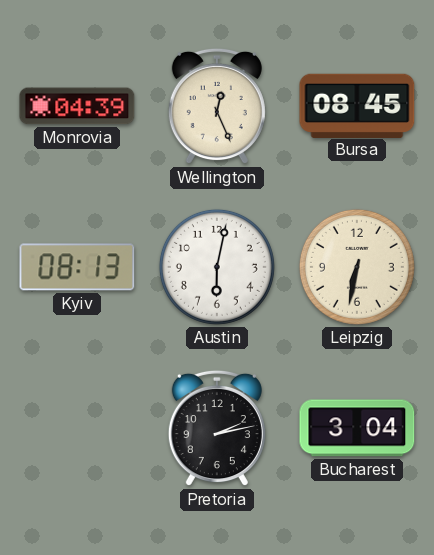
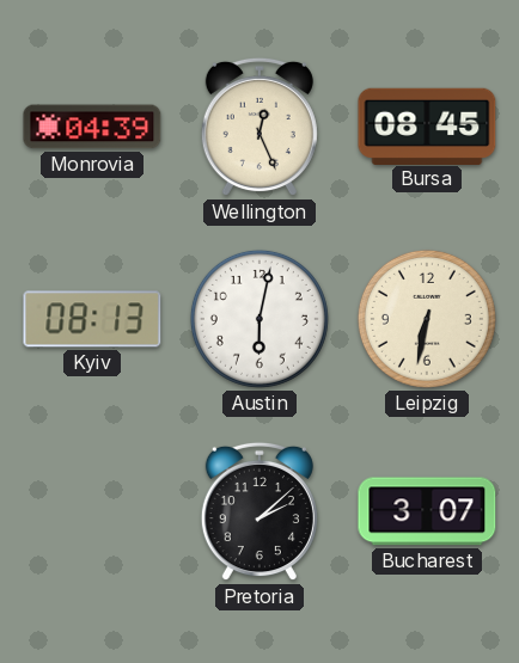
Pretoria: 2:13 -> 2:08
Bucharest: 3:04 -> 3:07
